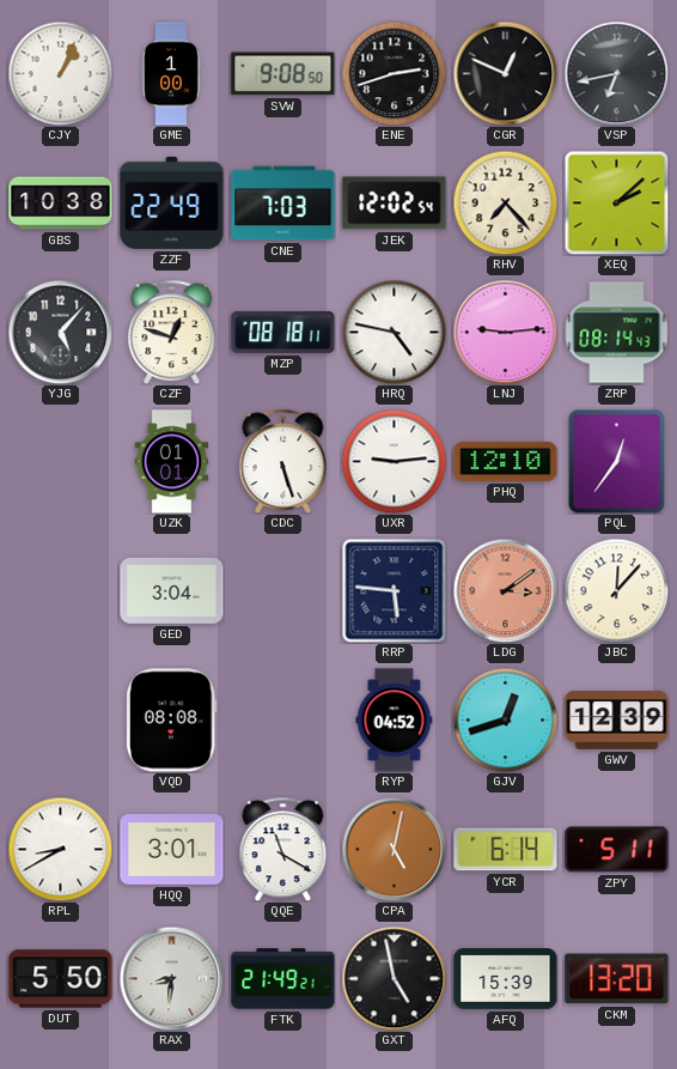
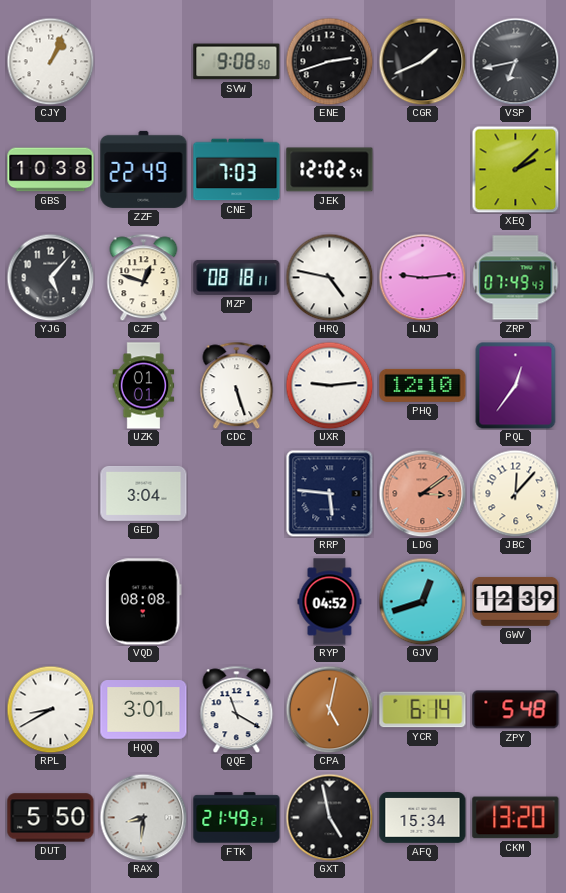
GME: 1:00 -> none
CGR: 12:49 -> 1:41
RHV: 7:23 -> none
ZRP: 08:14 -> 07:49
ZPY: 5:11 -> 5:48
AFQ: 15:39 -> 15:34
